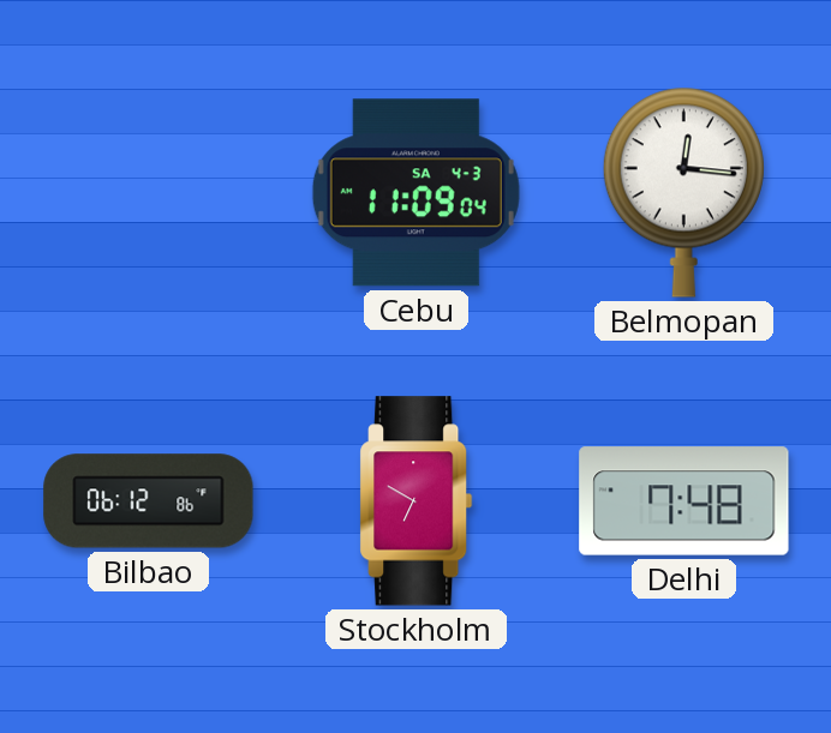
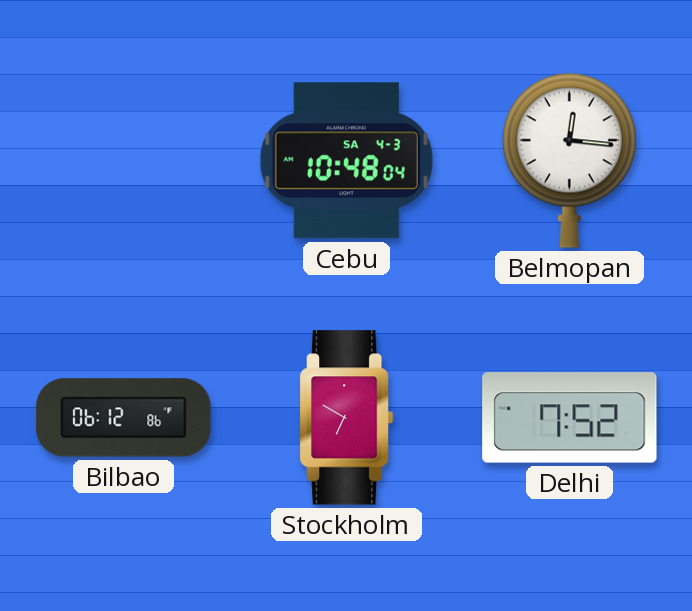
Cebu: 11:09 -> 10:48
Delhi: 7:48 -> 7:52
